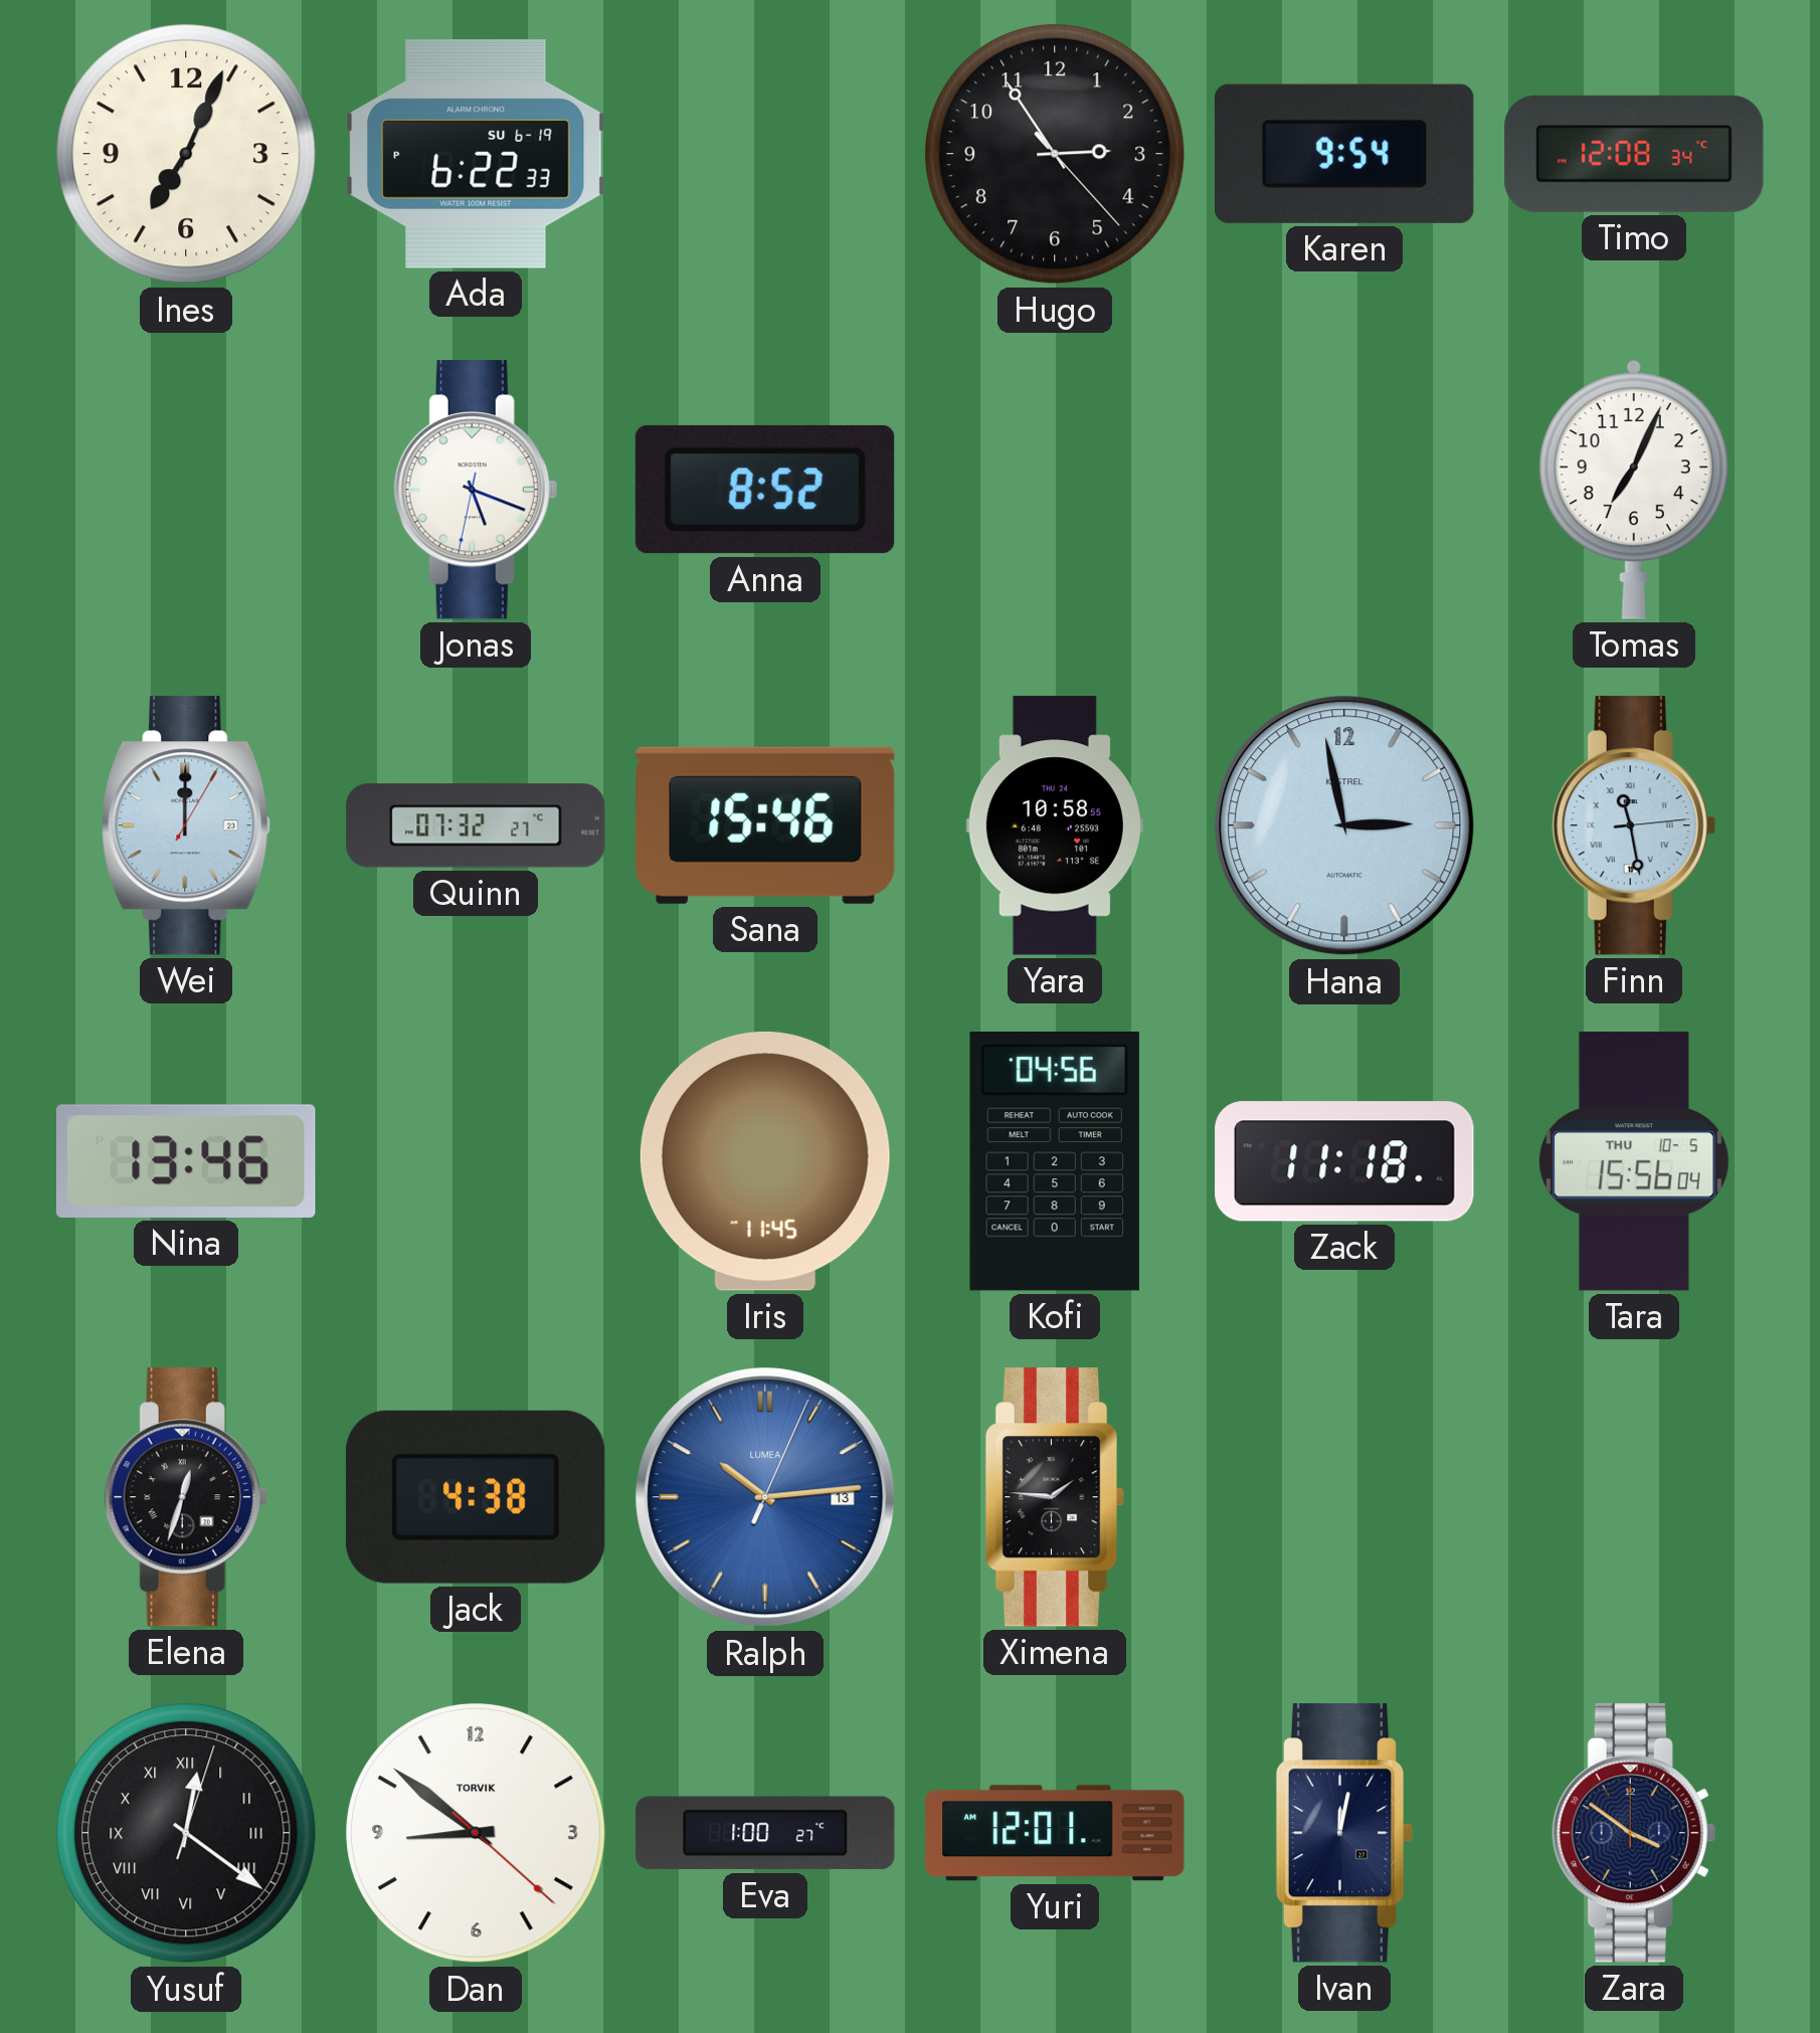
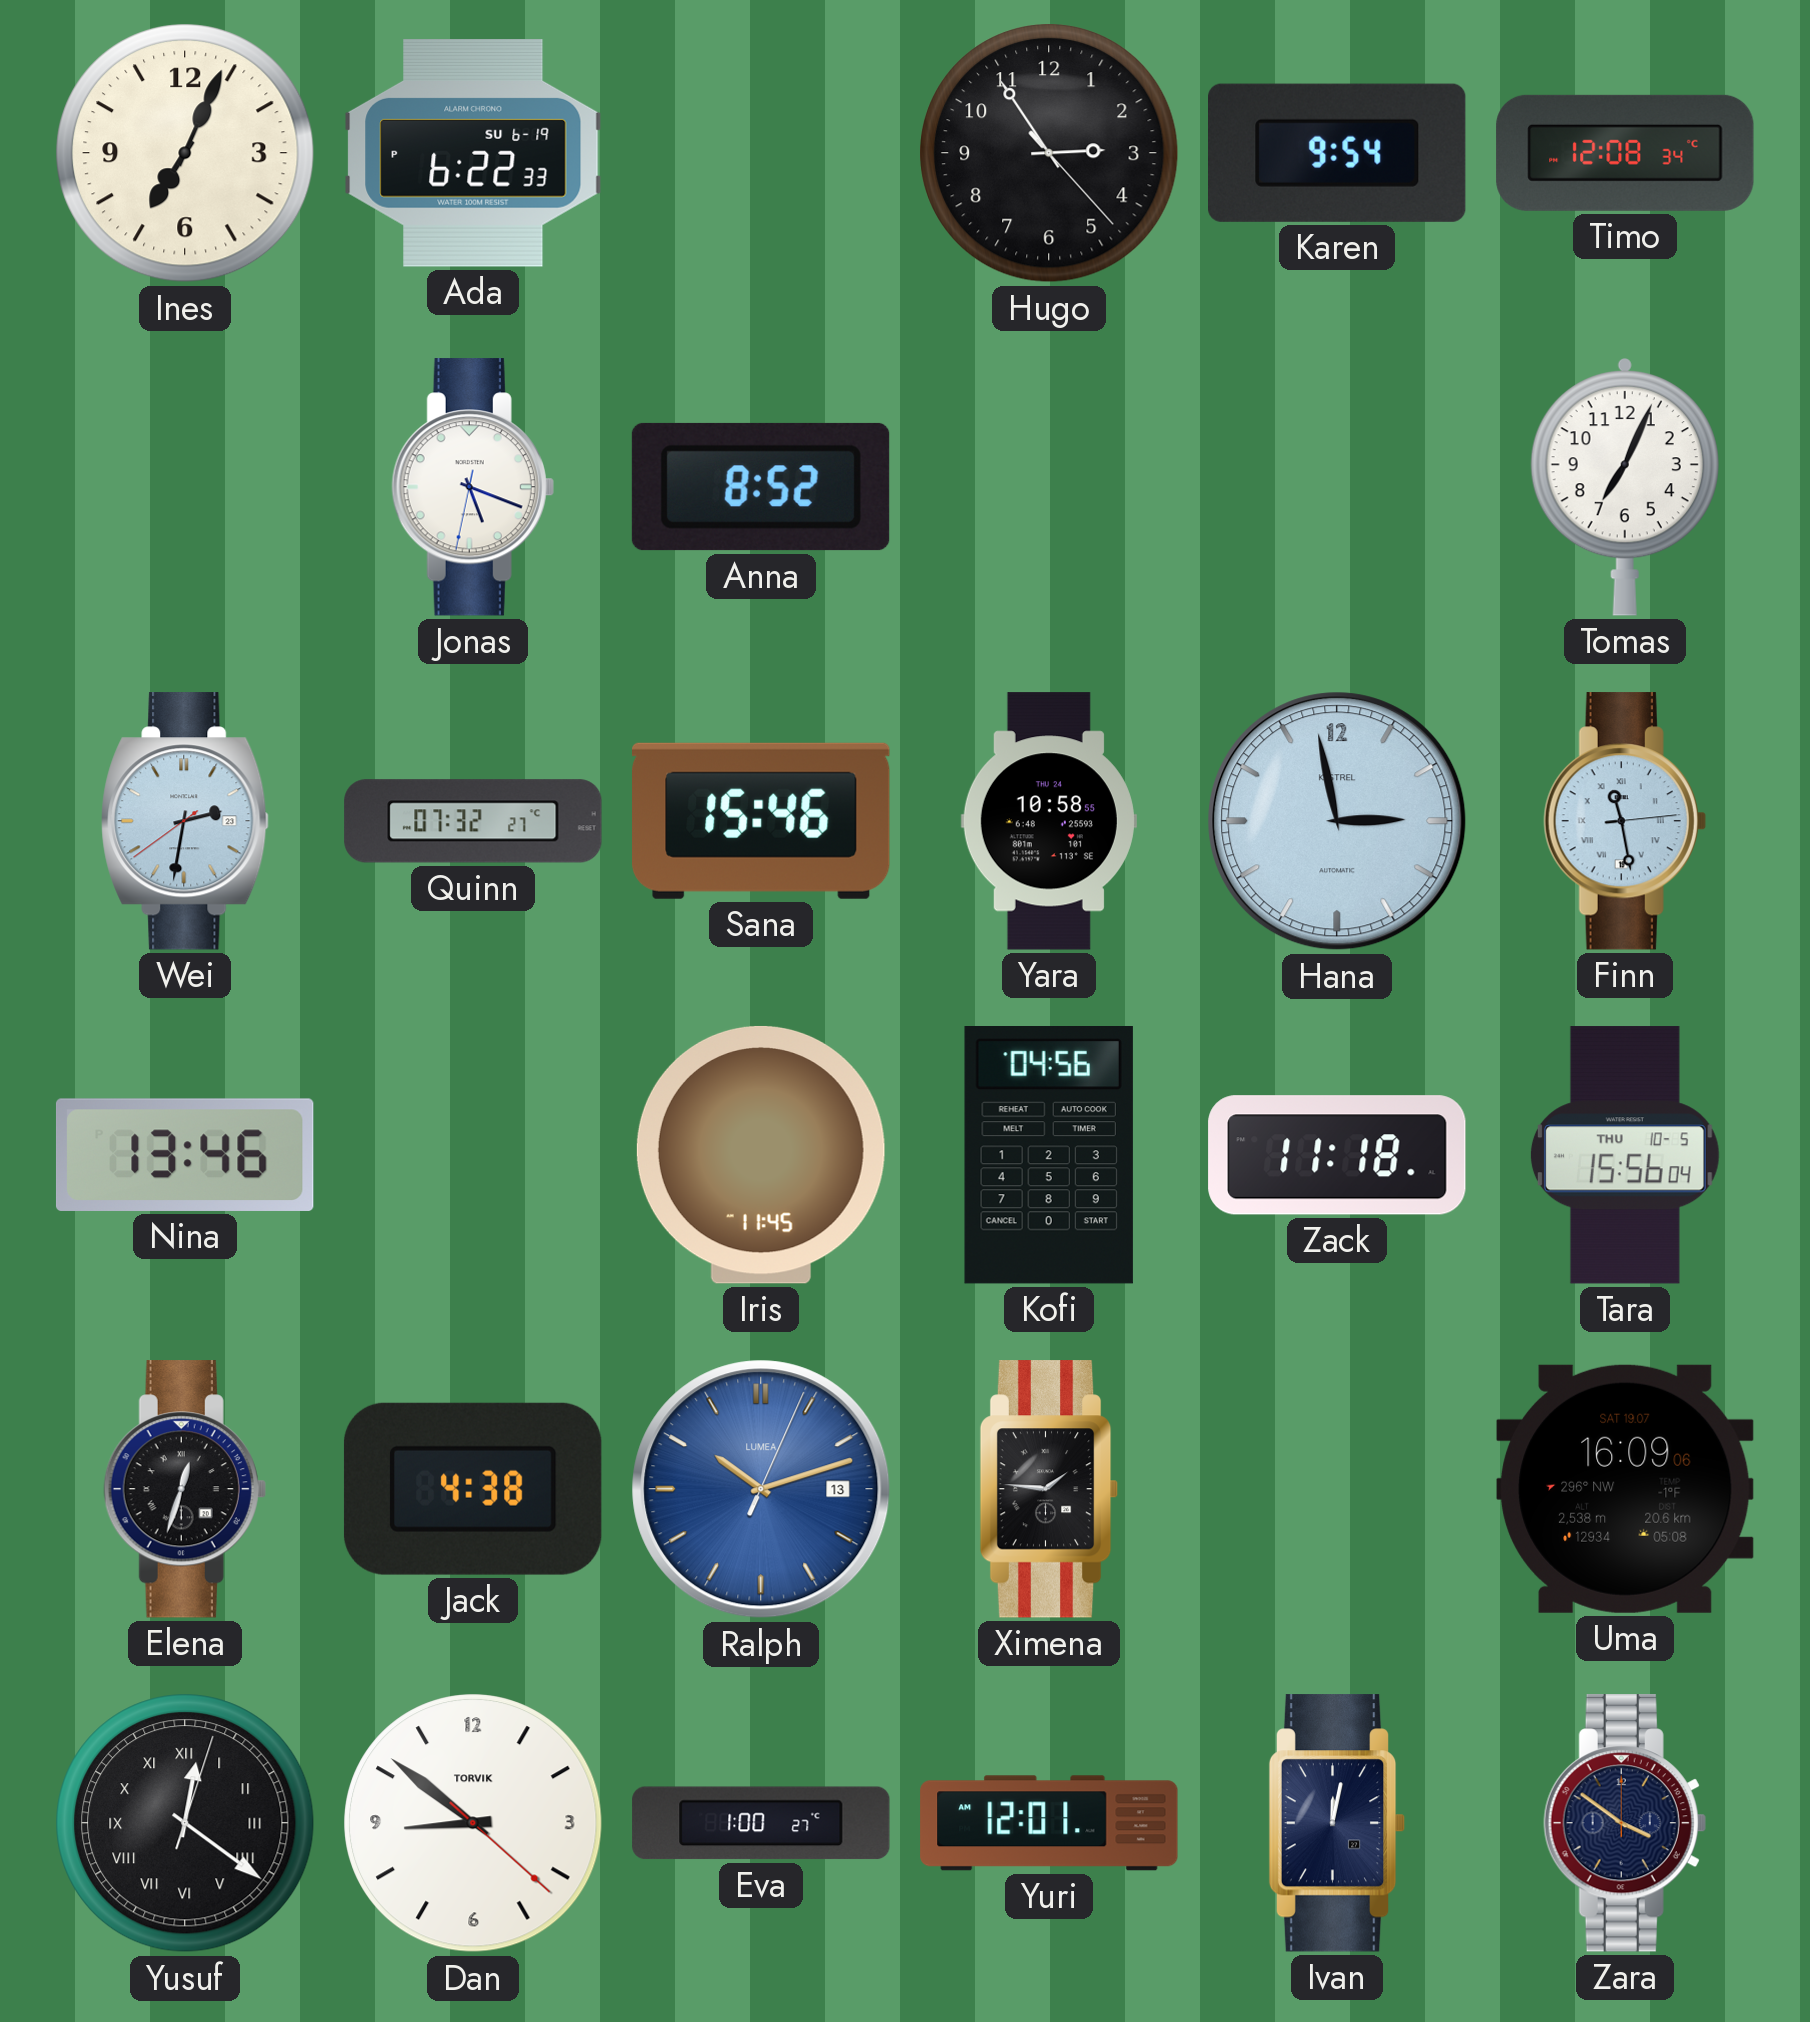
Wei: 12:00 -> 2:31
Ralph: 10:14 -> 10:12
Uma: none -> 16:09
